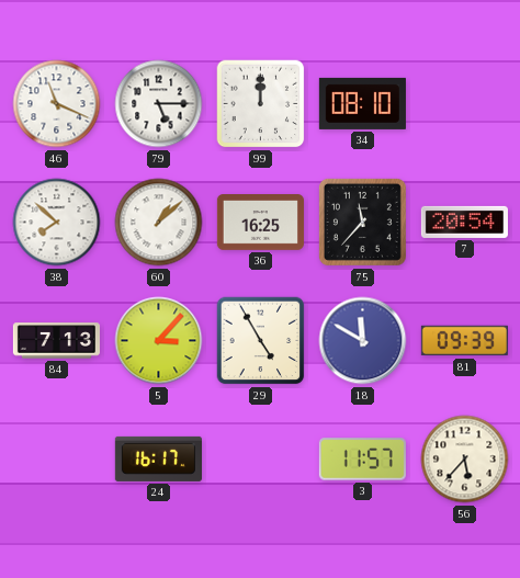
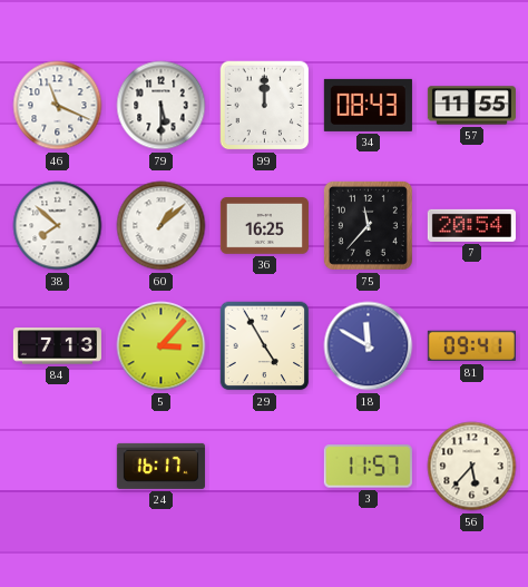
79: 5:15 -> 5:30
34: 08:10 -> 08:43
57: none -> 11:55
81: 09:39 -> 09:41
